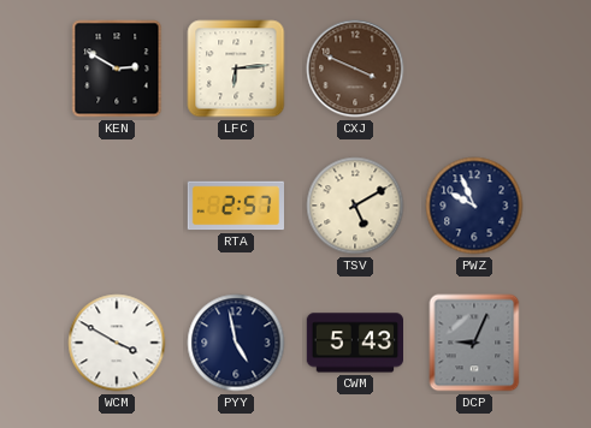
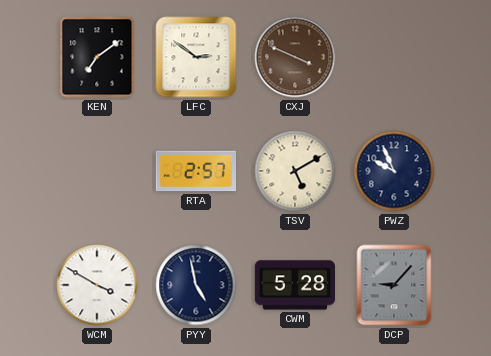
KEN: 2:50 -> 7:09
LFC: 6:14 -> 2:51
CWM: 5:43 -> 5:28
DCP: 9:04 -> 9:07
